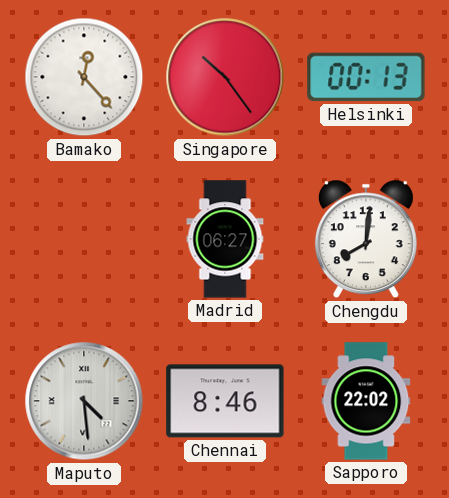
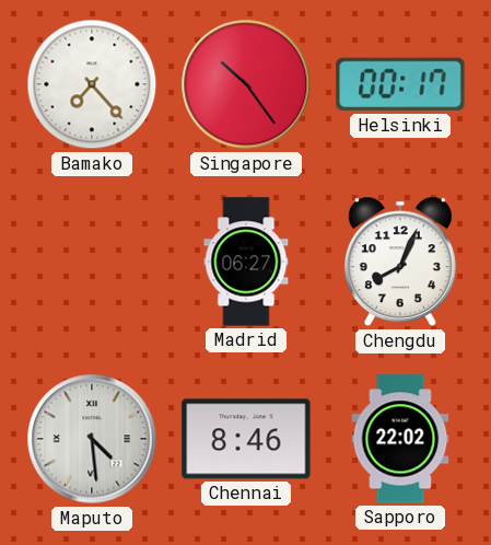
Bamako: 12:23 -> 7:23
Helsinki: 00:13 -> 00:17
Chengdu: 8:01 -> 8:04
